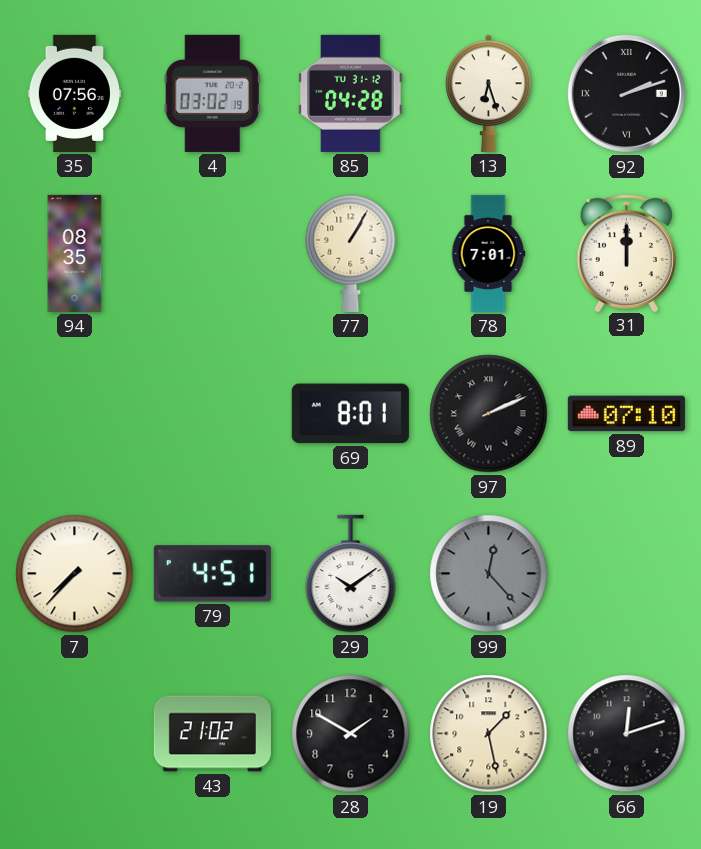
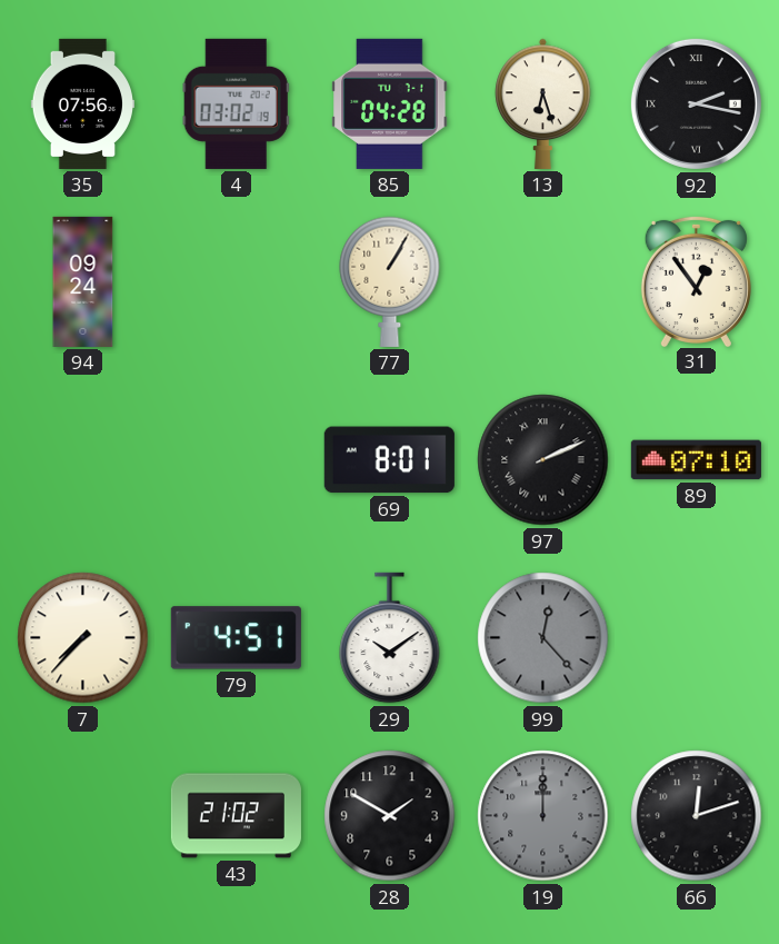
85 date: TU 31-12 -> TU 7-1
92: 2:12 -> 2:17
94: 08:35 -> 09:24
78: 7:01 -> none
31: 12:00 -> 12:54
19: 1:28 -> 12:00
19 dial: cream -> grey
